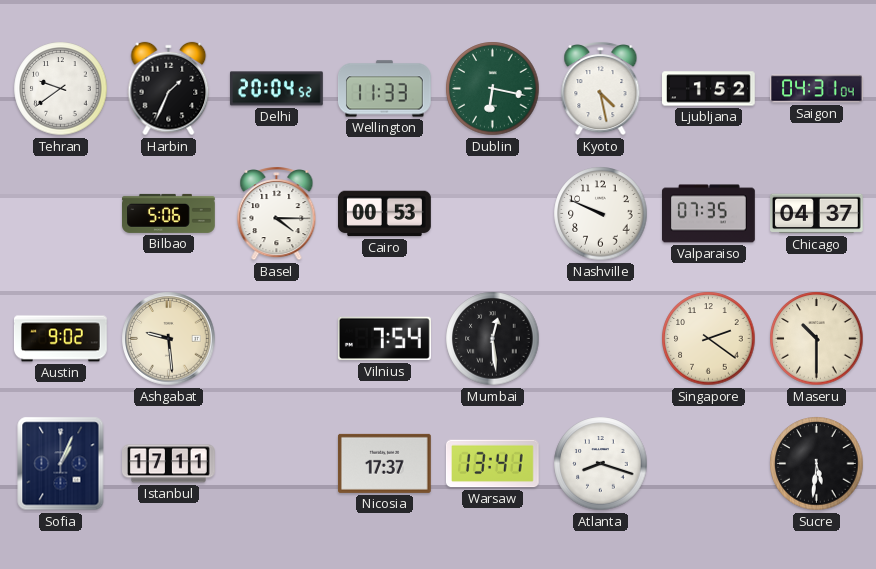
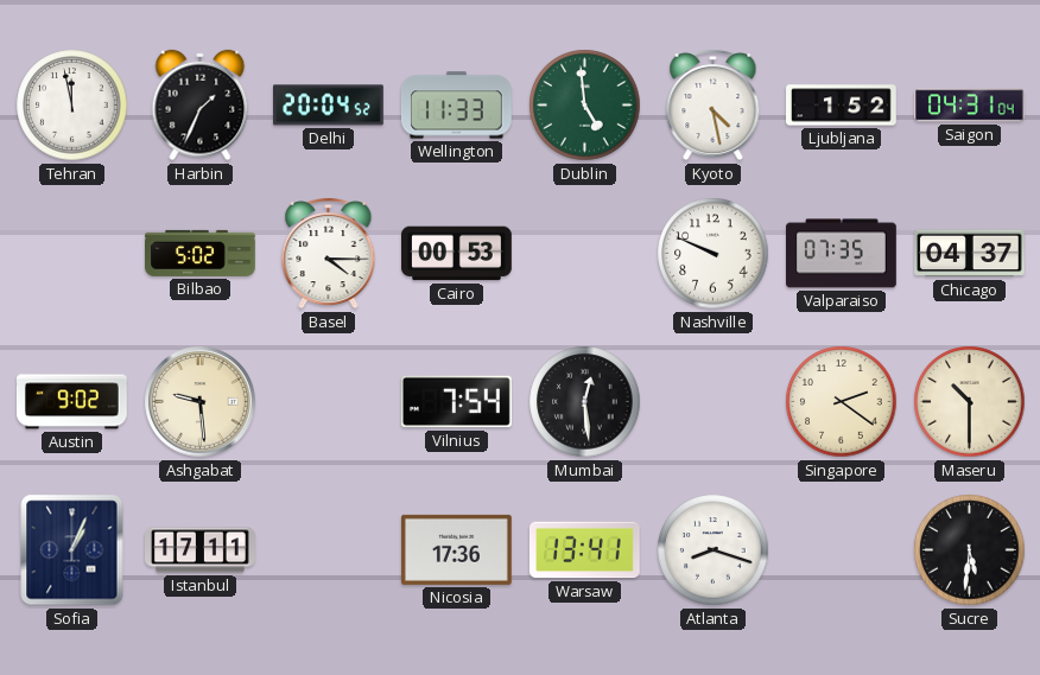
Tehran: 9:39 -> 11:58
Dublin: 6:17 -> 4:59
Bilbao: 5:06 -> 5:02
Nicosia: 17:37 -> 17:36
